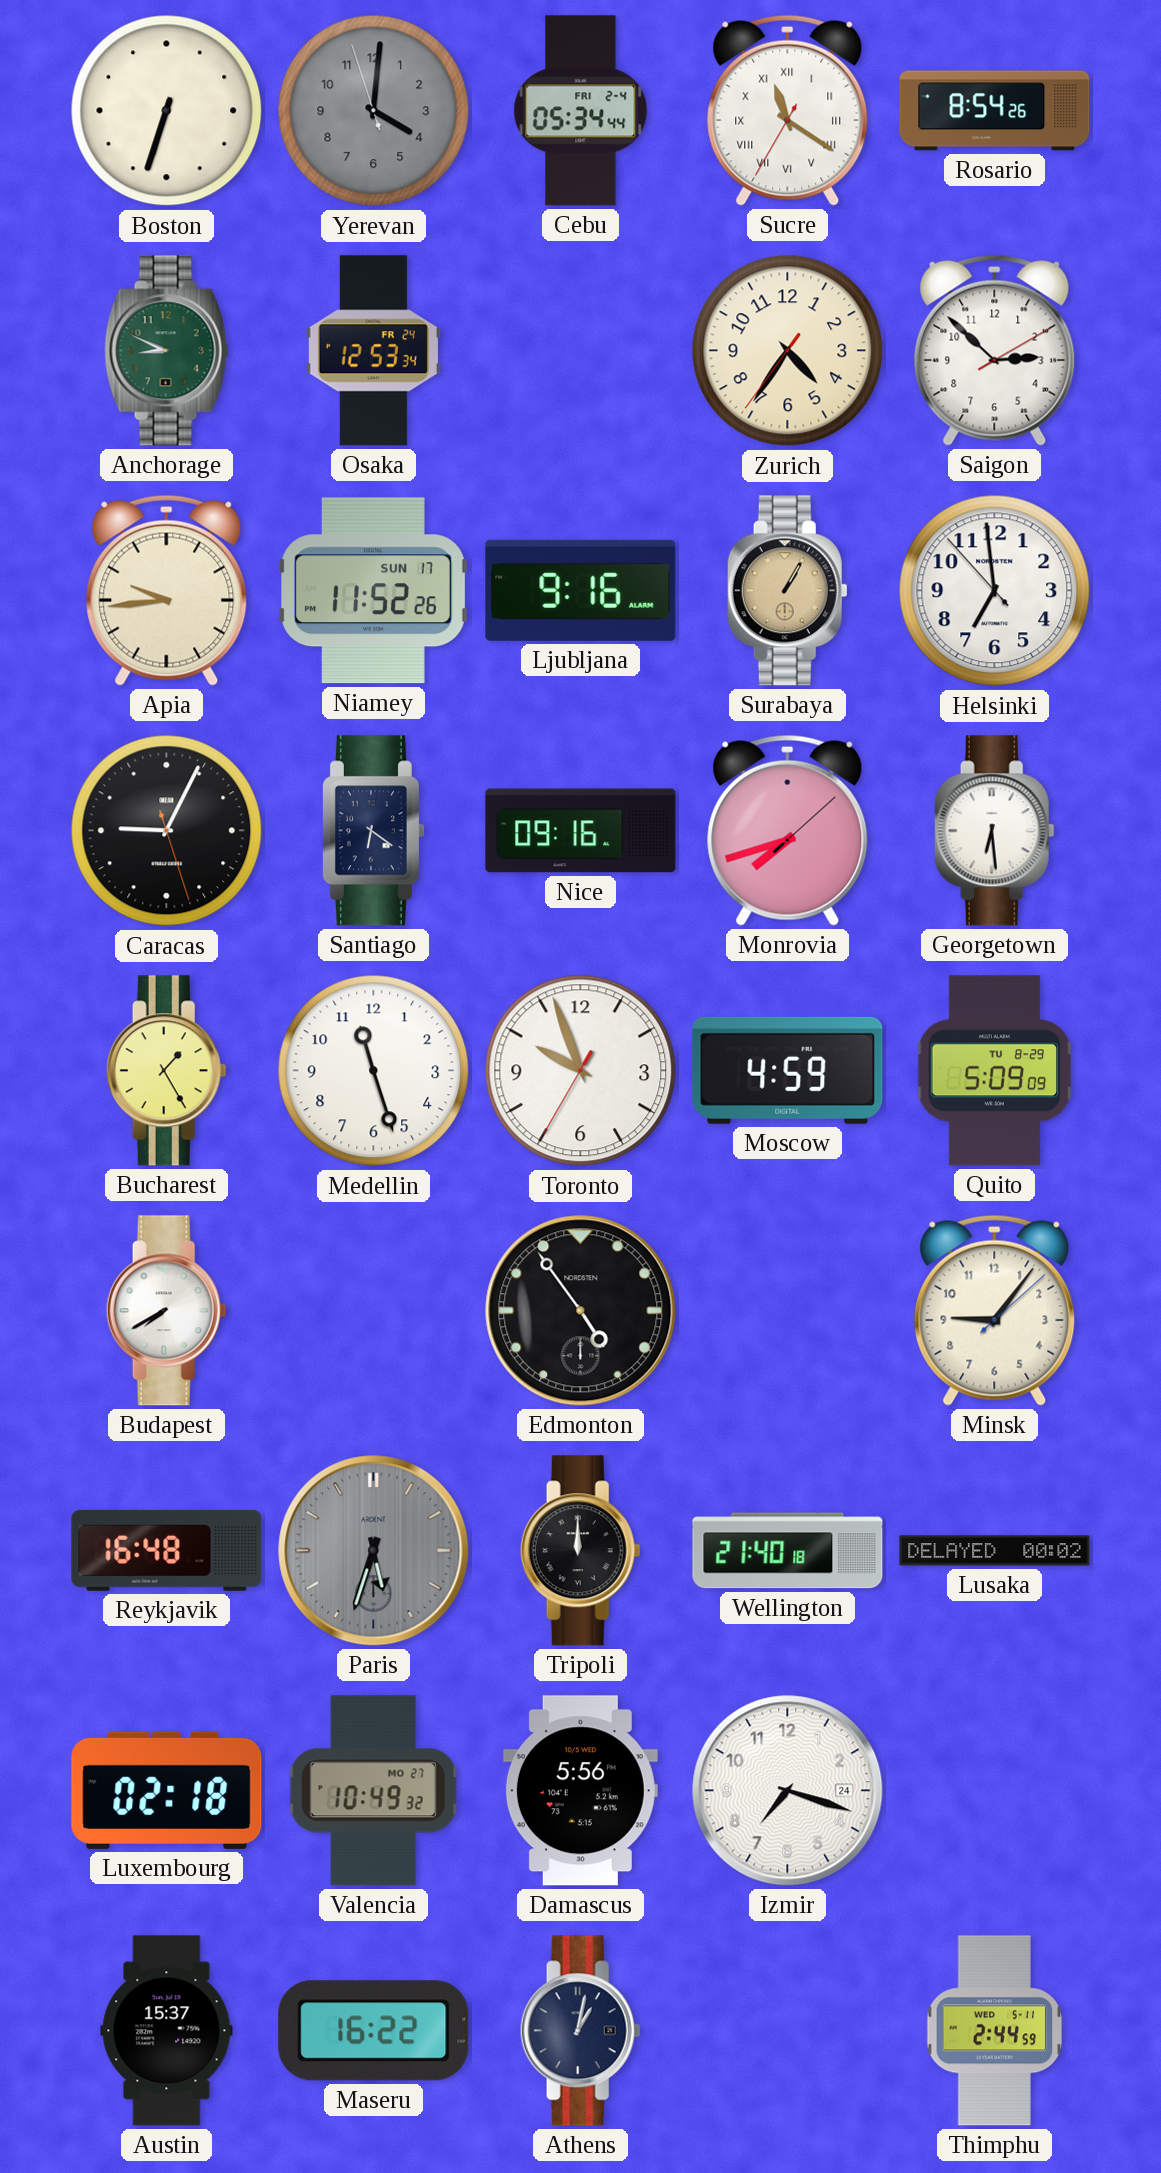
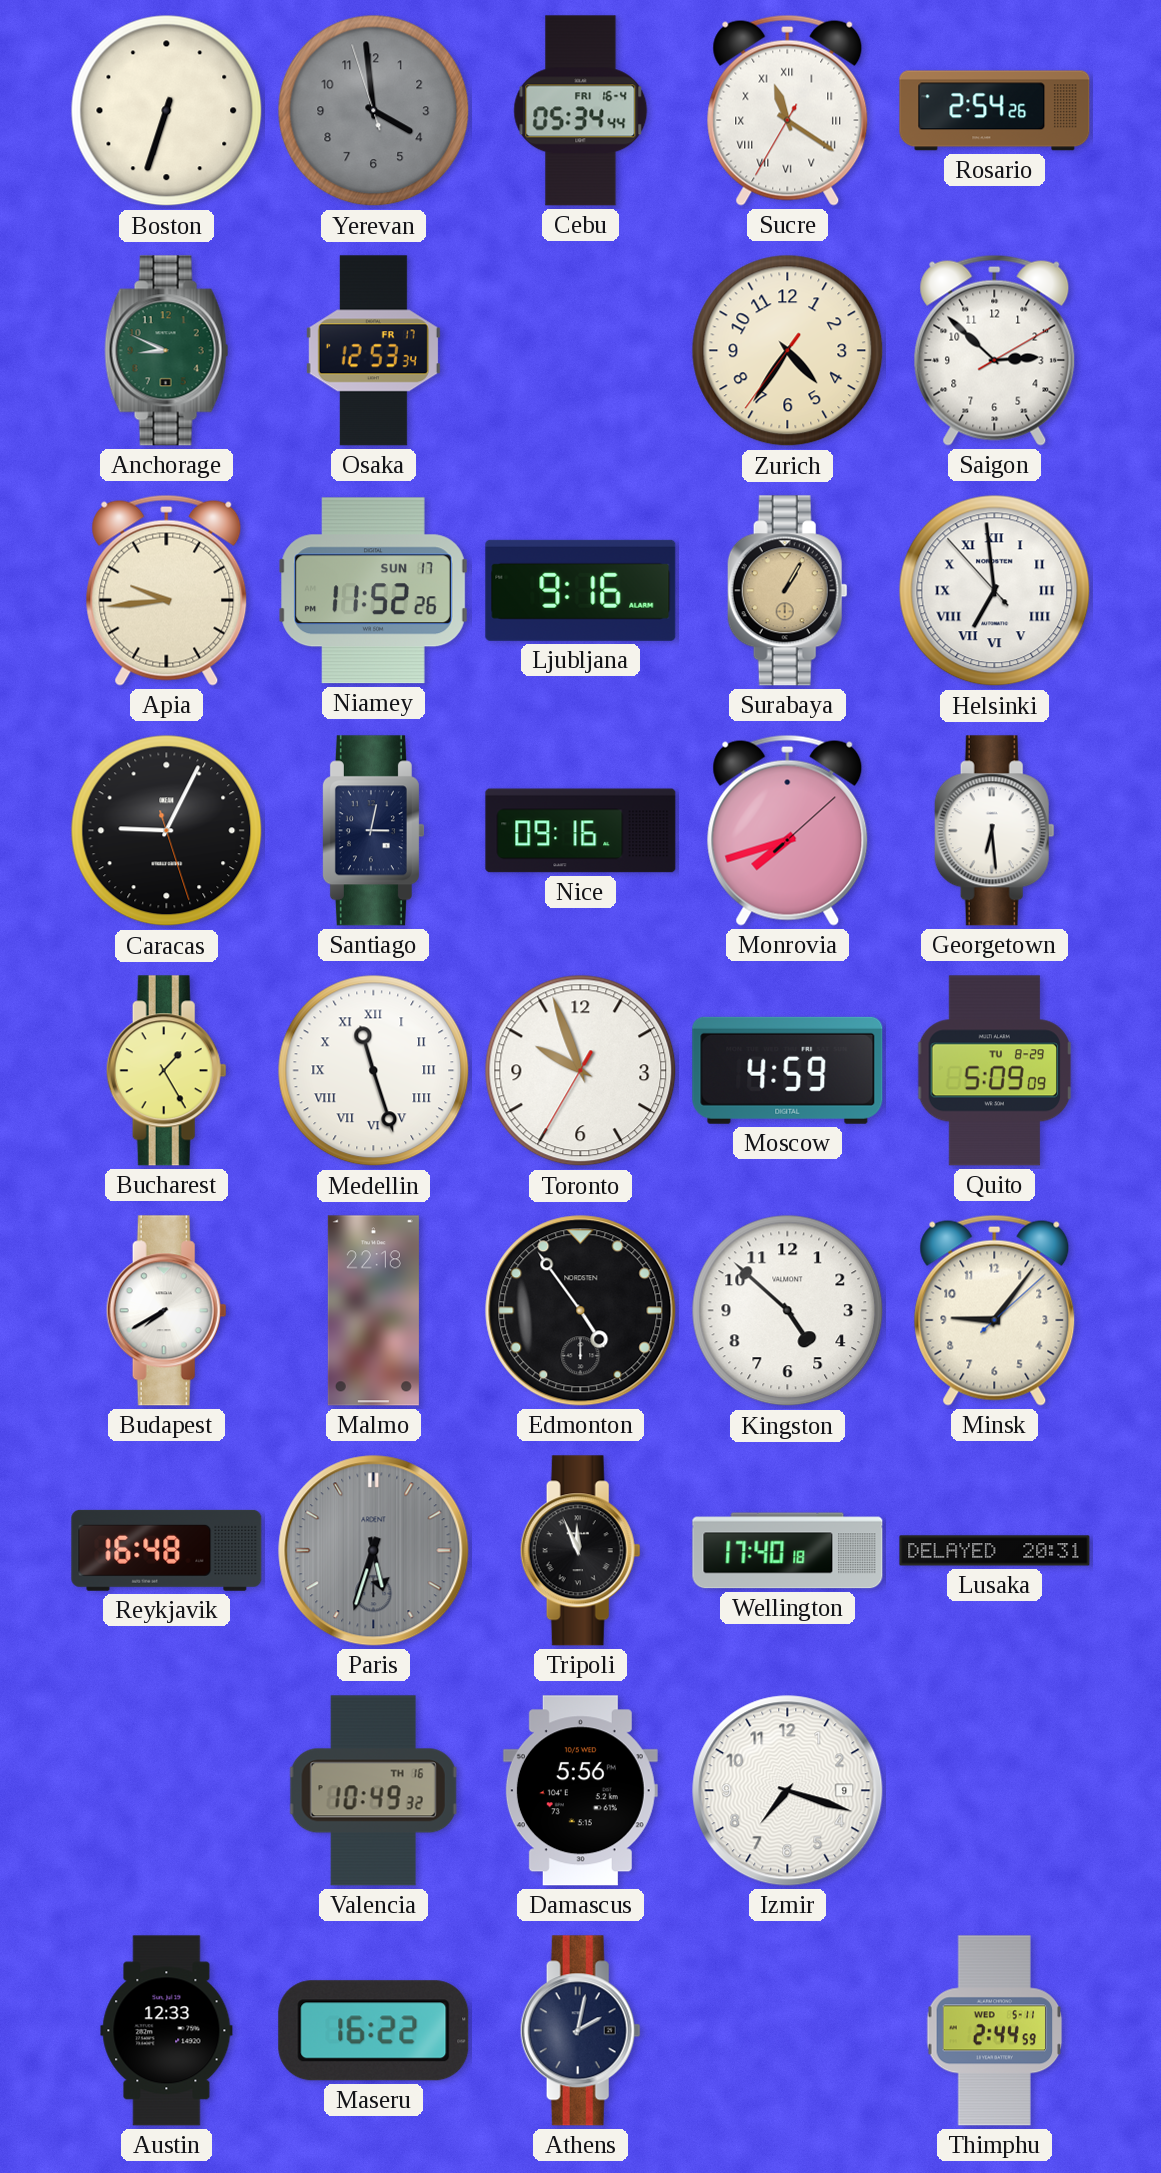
Yerevan: 4:00 -> 3:58
Cebu date: FRI 2-4 -> FRI 16-4
Rosario: 8:54 -> 2:54
Osaka date: FR 24 -> FR 17
Helsinki numerals: Arabic -> Roman
Santiago: 6:21 -> 3:02
Medellin numerals: Arabic -> Roman
Malmo: none -> 22:18
Kingston: none -> 4:52
Tripoli: 12:00 -> 11:56
Wellington: 21:40 -> 17:40
Lusaka: 00:02 -> 20:31
Luxembourg: 02:18 -> none
Valencia date: MO 27 -> TH 16
Izmir date: 24 -> 9
Austin: 15:37 -> 12:33
Athens: 1:02 -> 2:02
